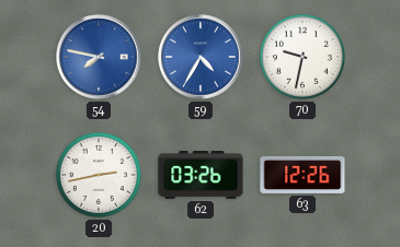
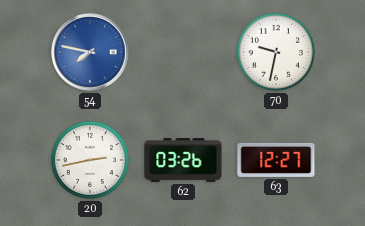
59: 4:35 -> none
63: 12:26 -> 12:27
